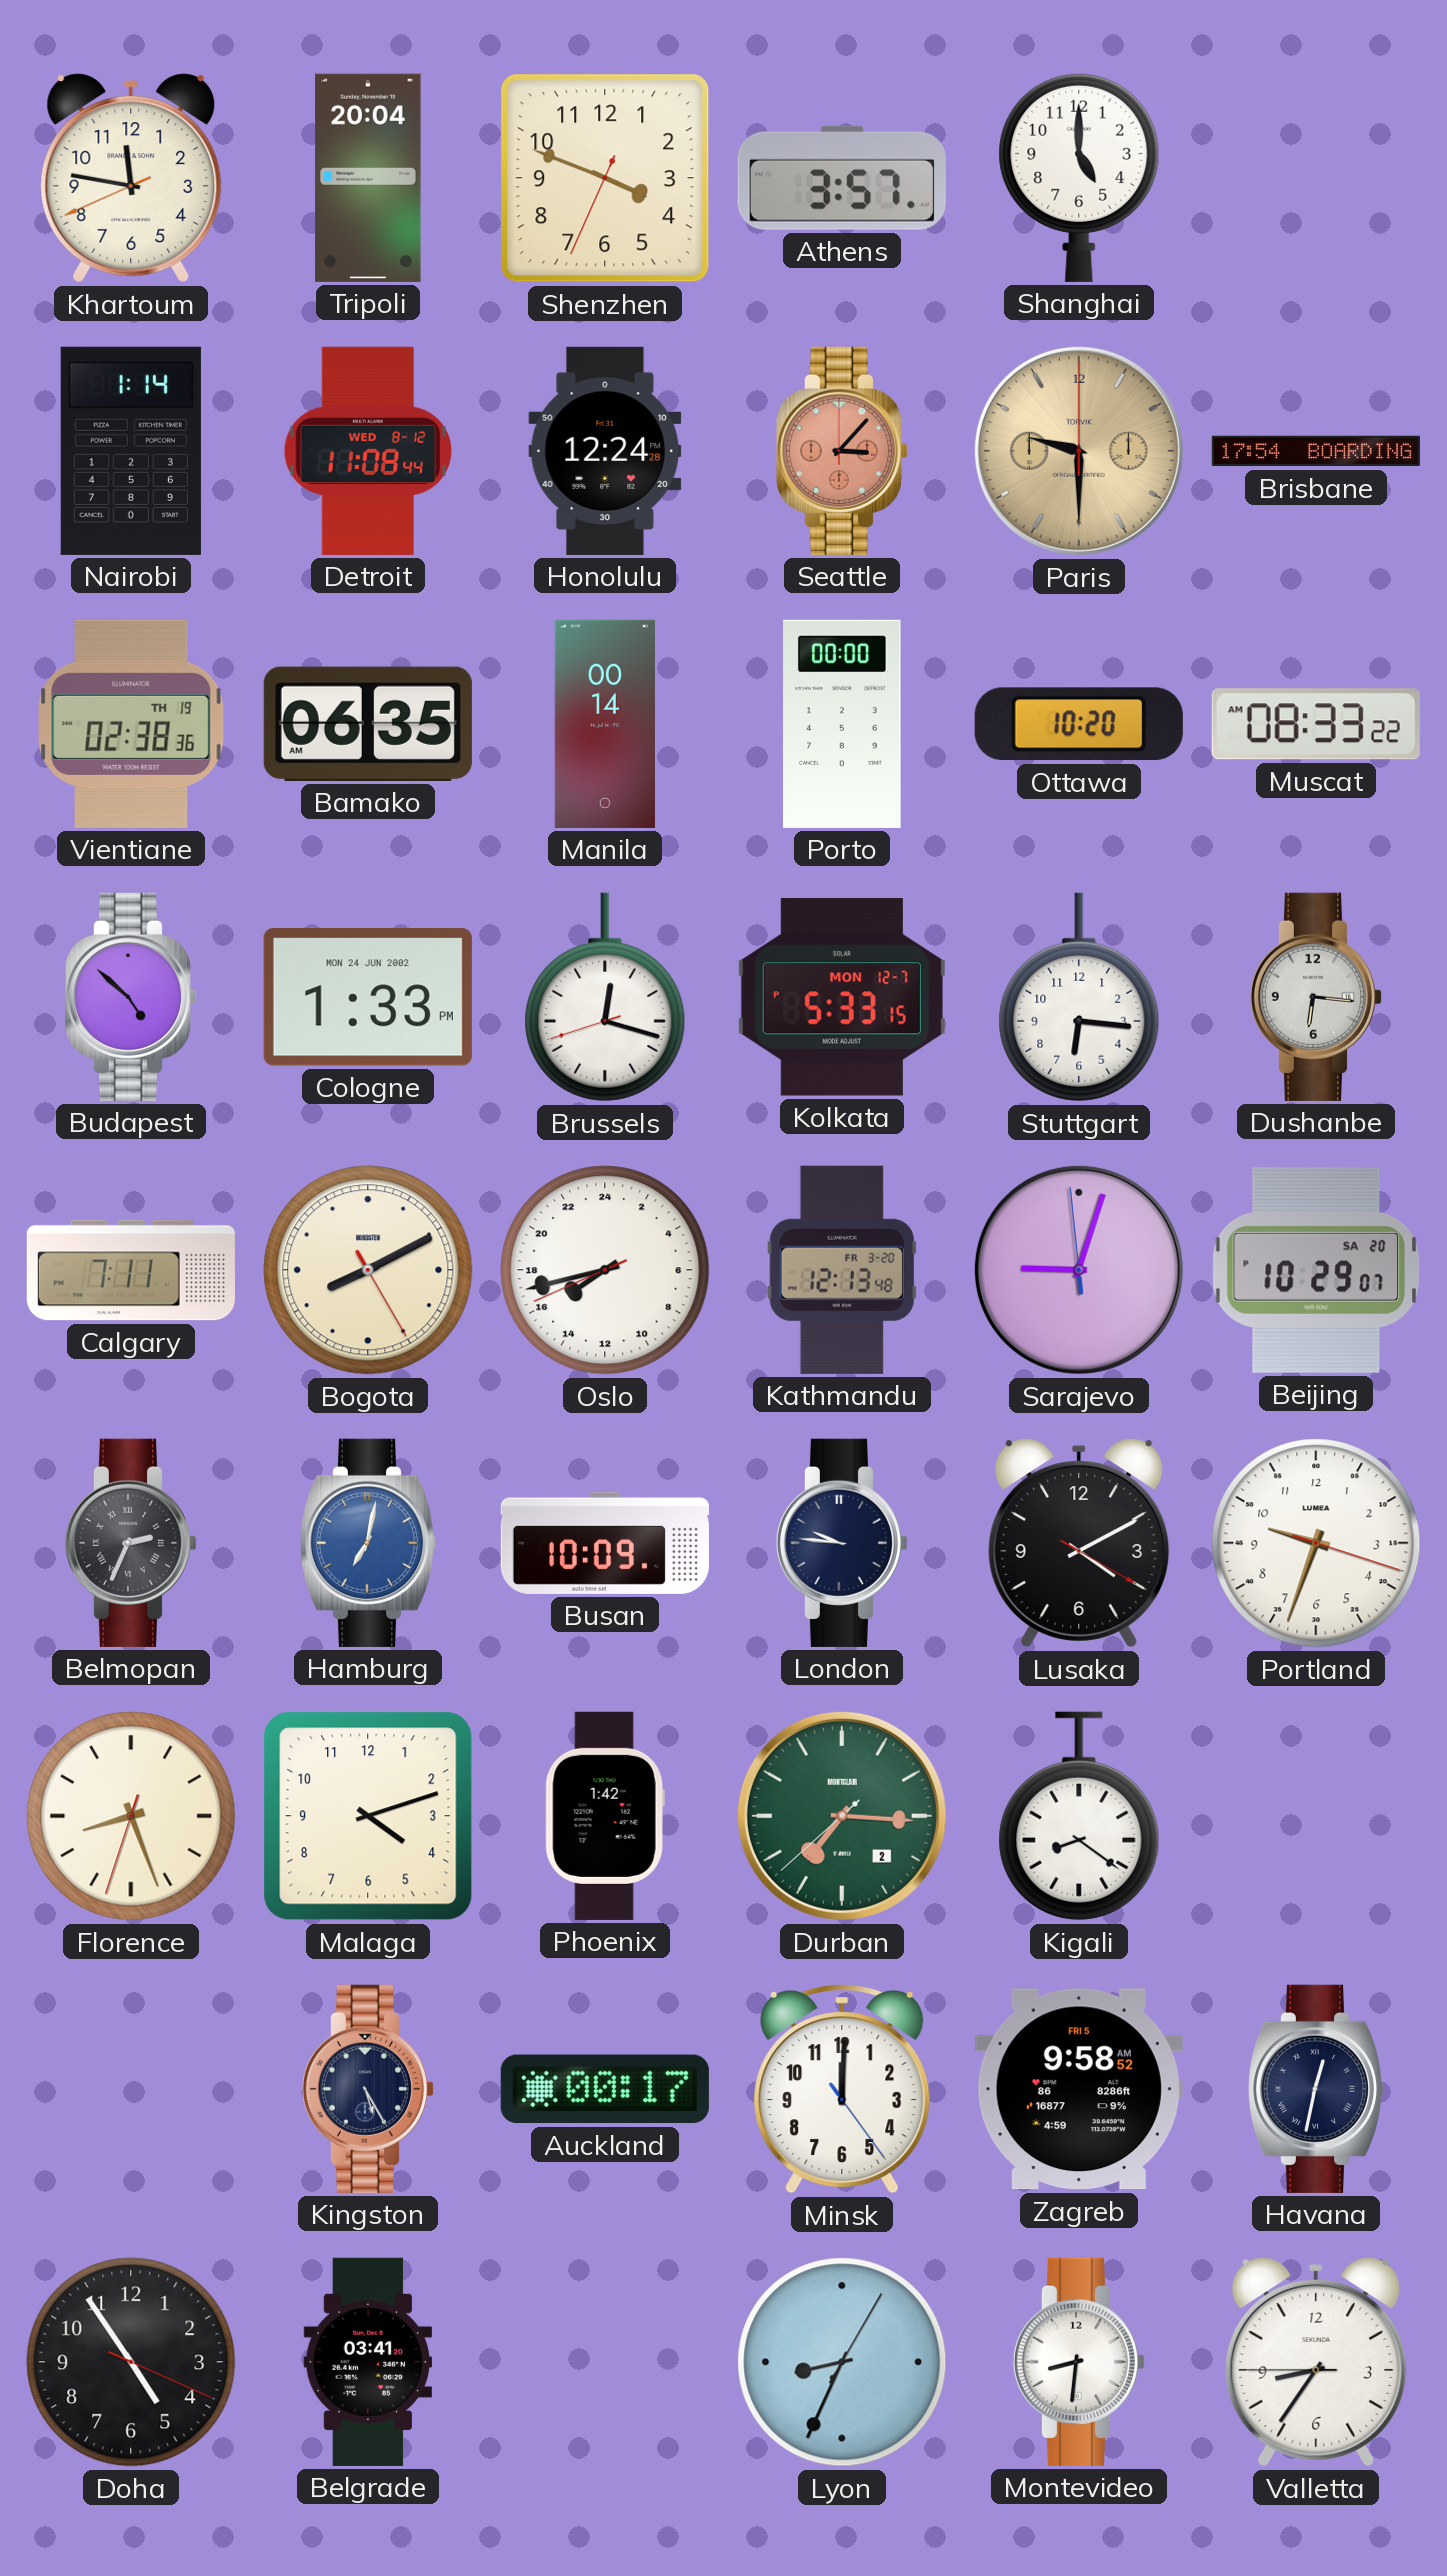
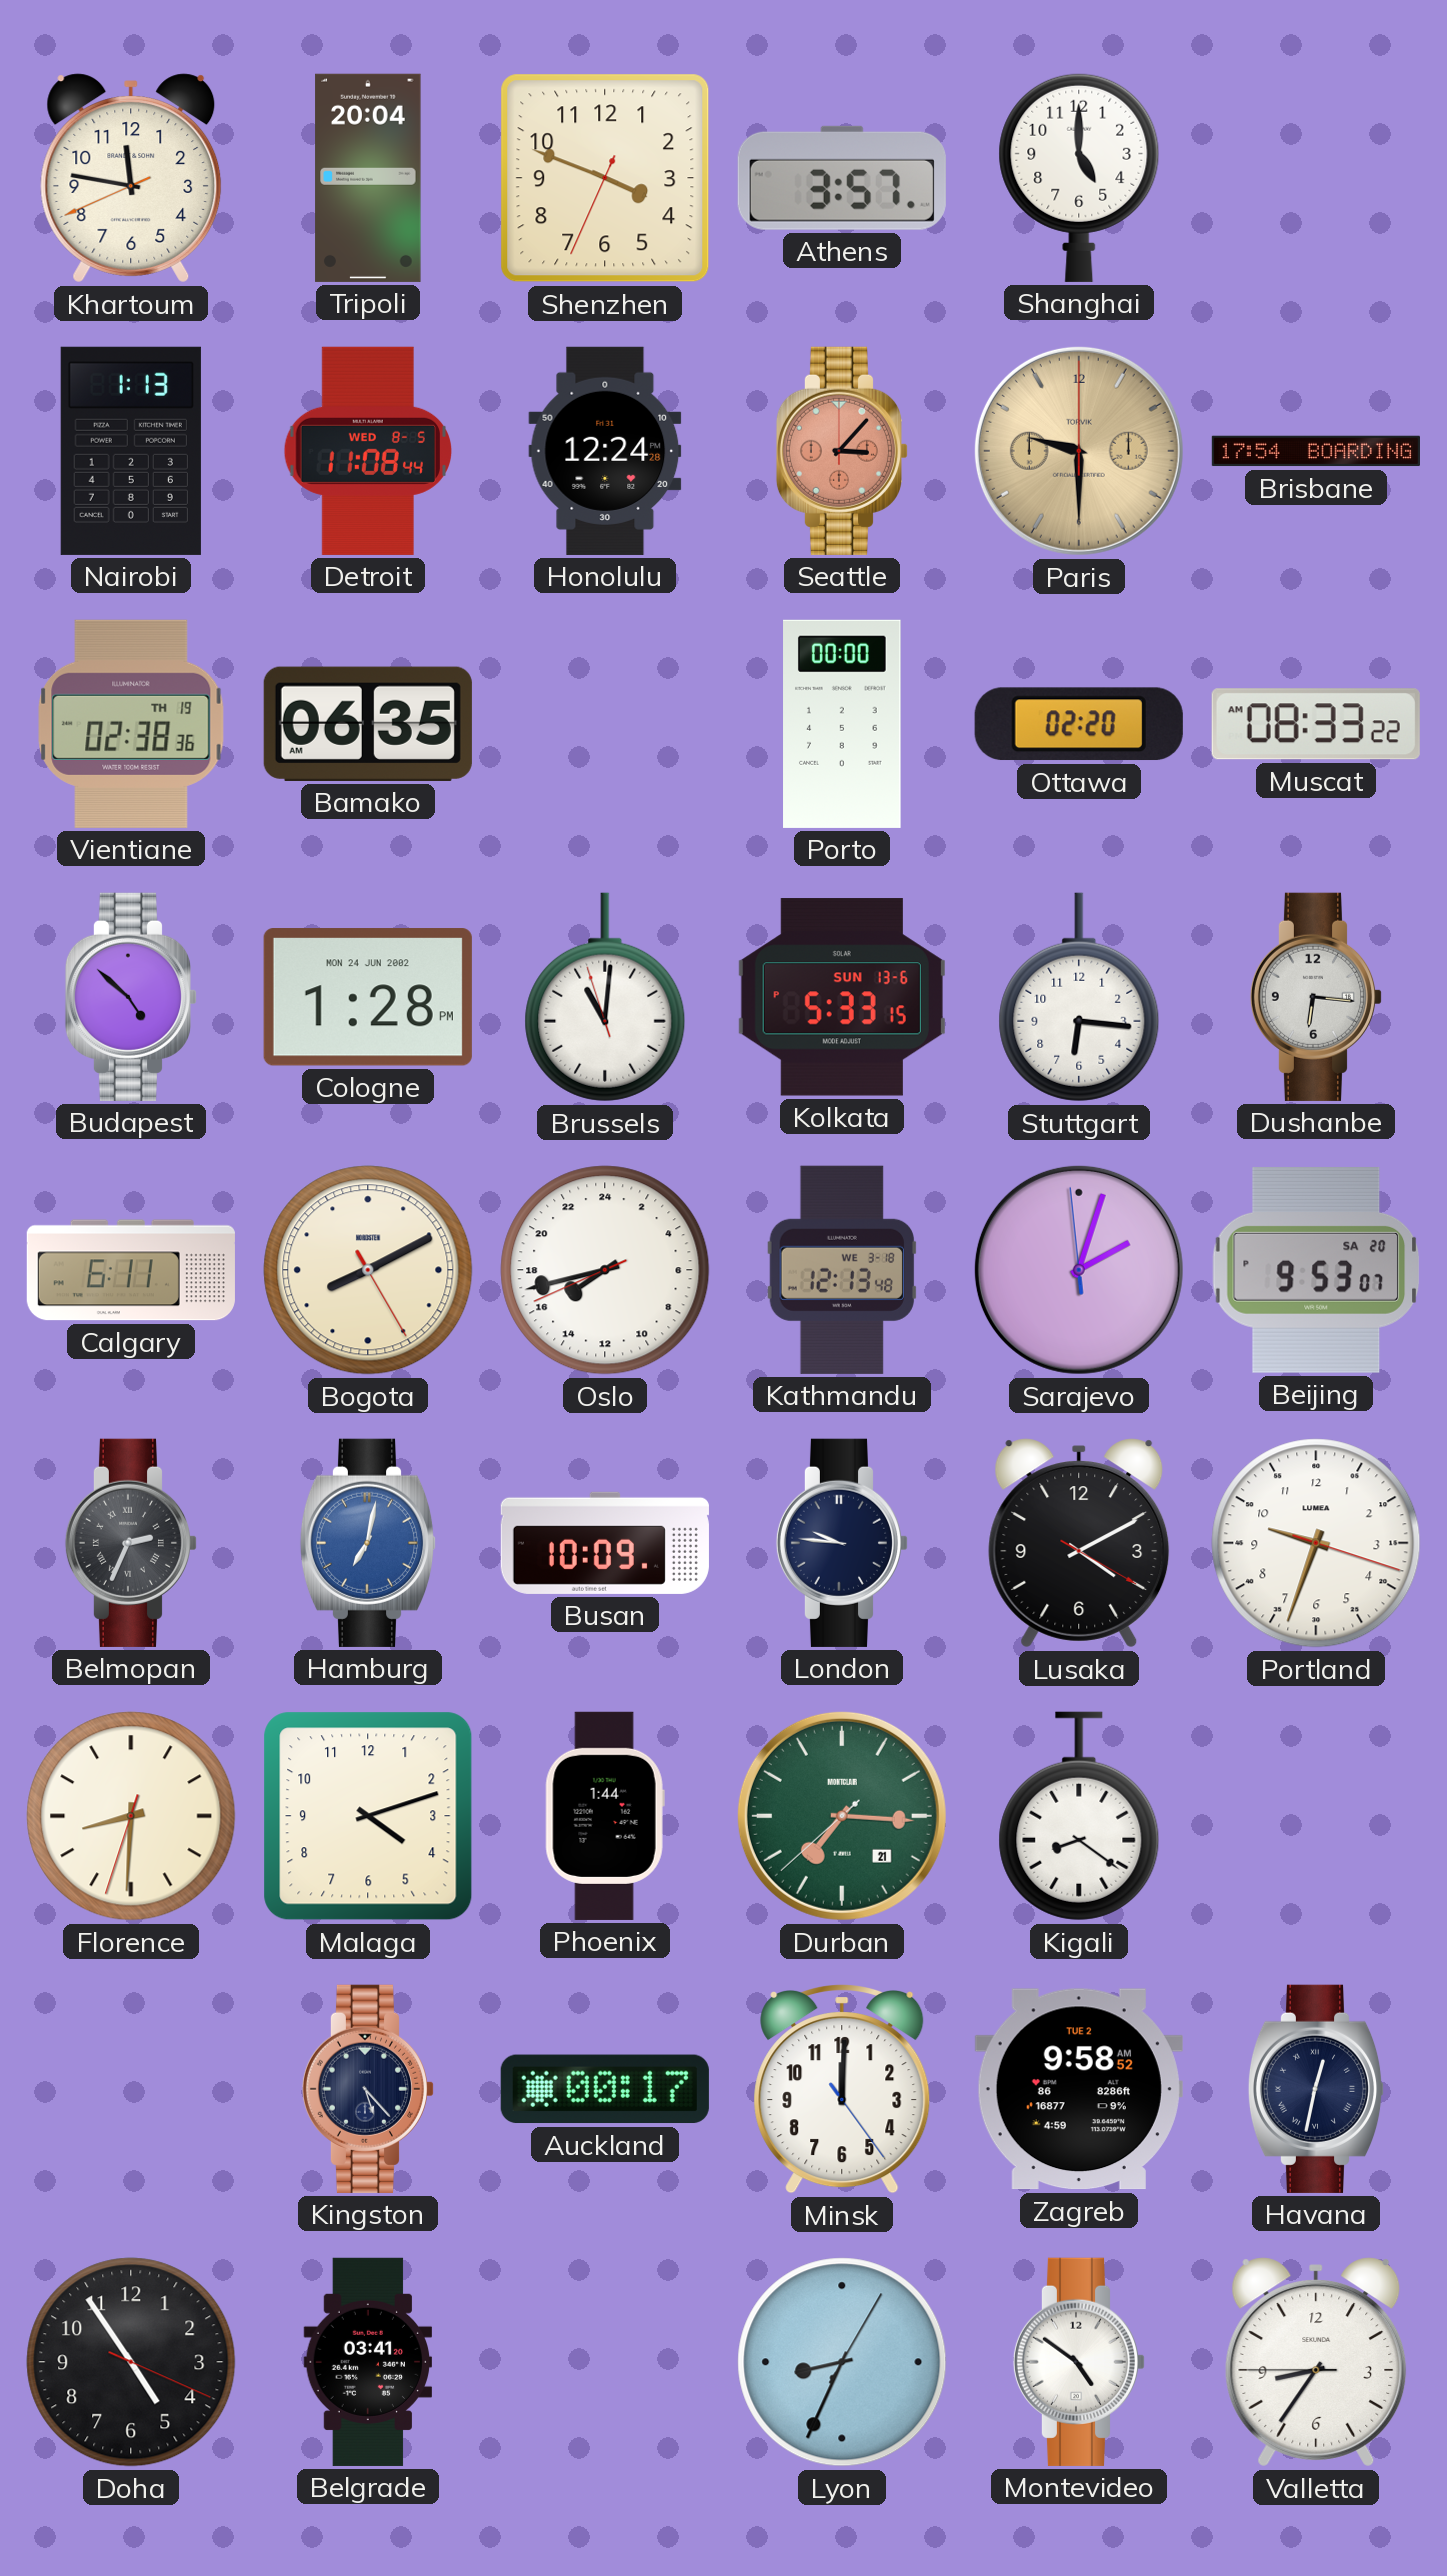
Nairobi: 1:14 -> 1:13
Detroit date: WED 8-12 -> WED 8-5
Manila: 00:14 -> none
Ottawa: 10:20 -> 02:20
Cologne: 1:33 -> 1:28
Brussels: 12:17 -> 11:00
Kolkata date: MON 12-7 -> SUN 13-6
Calgary: 7:11 -> 6:11
Kathmandu date: FR 3-20 -> WE 3-18
Sarajevo: 9:02 -> 2:02
Beijing: 10:29 -> 9:53
Florence: 8:26 -> 8:30
Phoenix: 1:42 -> 1:44
Durban date: 2 -> 21
Kingston: 5:25 -> 5:23
Zagreb date: FRI 5 -> TUE 2
Montevideo: 8:31 -> 4:51
